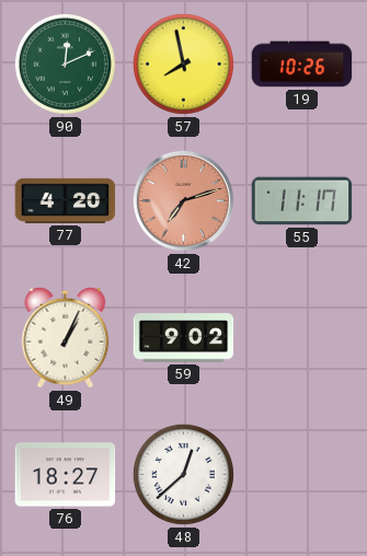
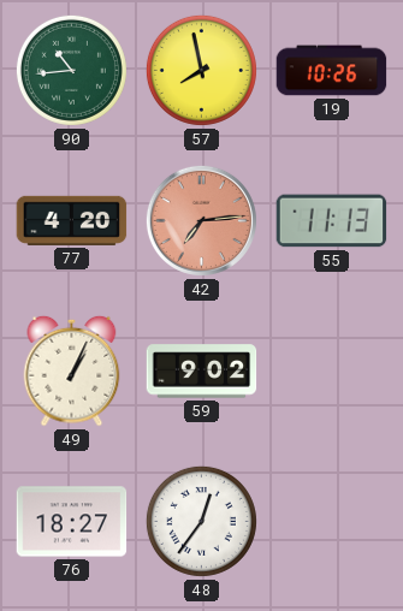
90: 12:11 -> 10:44
42: 7:12 -> 7:14
55: 11:17 -> 11:13
48: 12:38 -> 12:36
